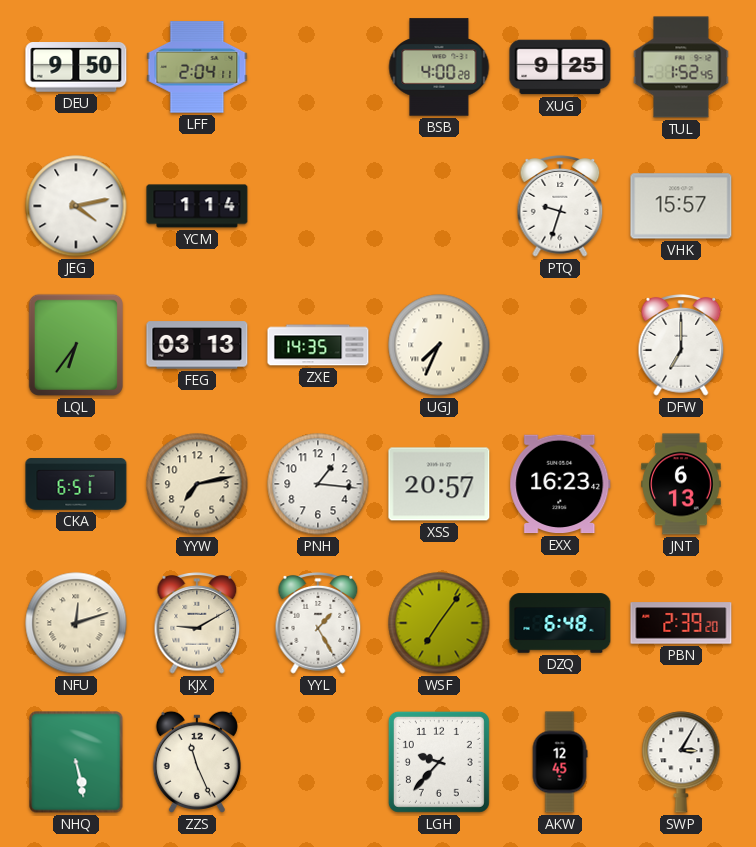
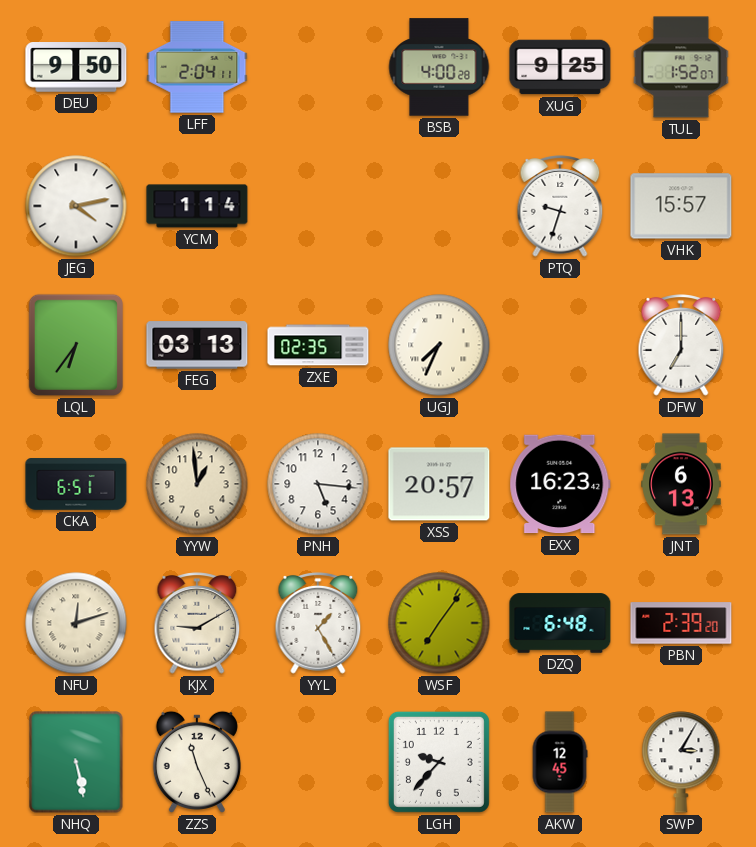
TUL: 1:52:45 -> 1:52:07
ZXE: 14:35 -> 02:35
YYW: 7:13 -> 12:59
PNH: 1:16 -> 5:16
